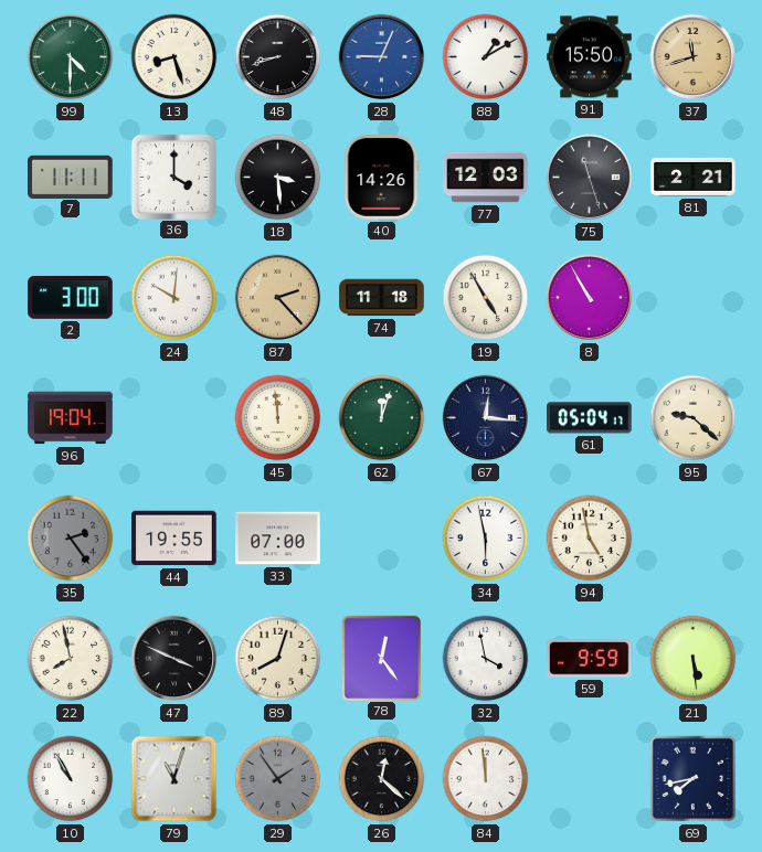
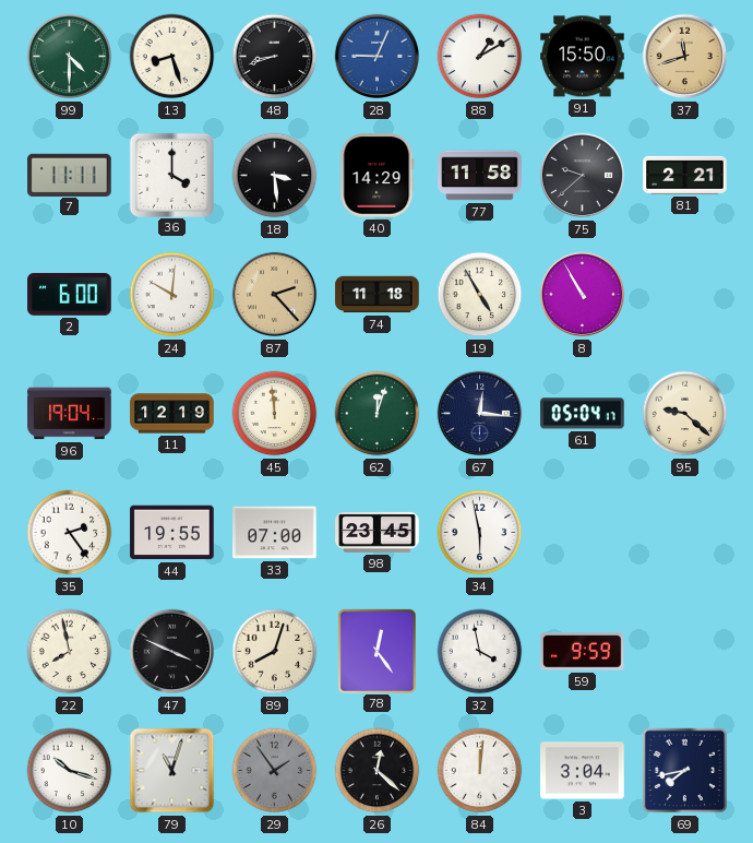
40: 14:26 -> 14:29
77: 12:03 -> 11:58
75: 11:27 -> 9:38
2: 3:00 -> 6:00
11: none -> 12:19
35 dial: grey -> white
98: none -> 23:45
94: 4:58 -> none
21: 5:29 -> none
10: 10:55 -> 10:18
84: 11:59 -> 12:01
3: none -> 3:04
